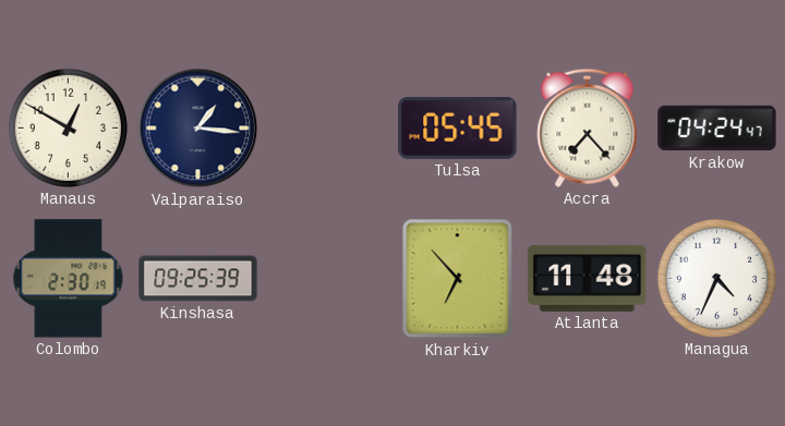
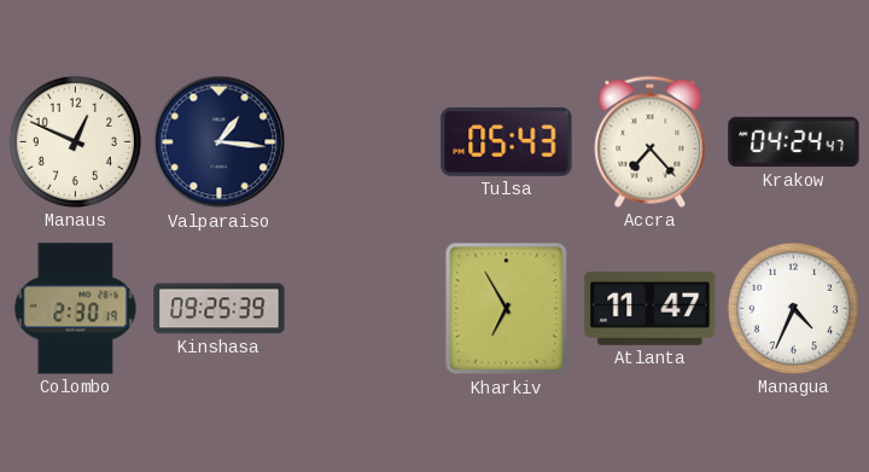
Manaus: 12:50 -> 12:49
Tulsa: 05:45 -> 05:43
Kharkiv: 6:53 -> 6:55
Atlanta: 11:48 -> 11:47
